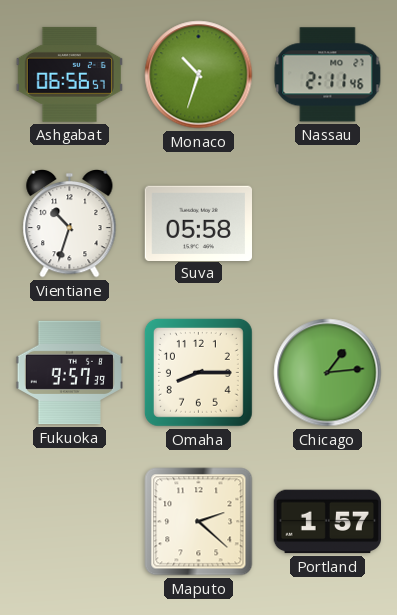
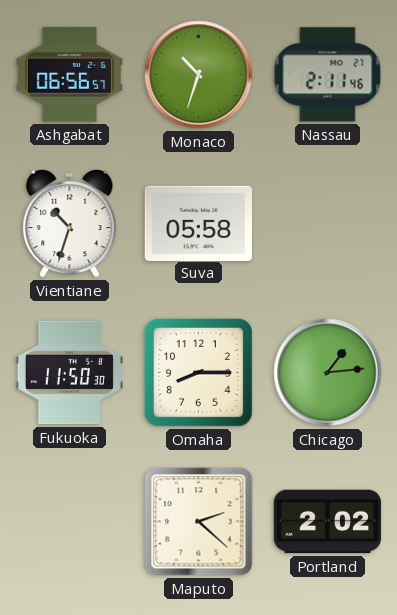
Fukuoka: 9:57 -> 11:50
Portland: 1:57 -> 2:02
